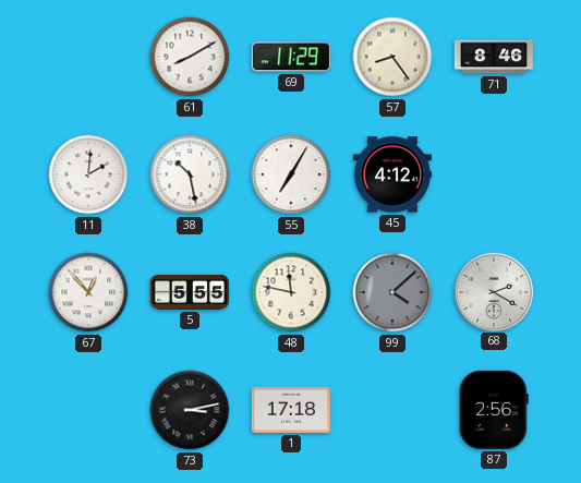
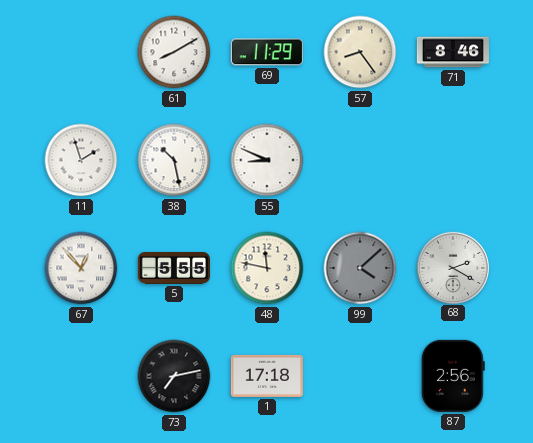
11: 2:01 -> 1:57
55: 7:05 -> 8:49
45: 4:12 -> none
73: 3:13 -> 7:13
